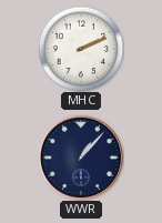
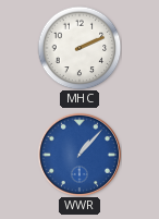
WWR dial: navy -> blue
